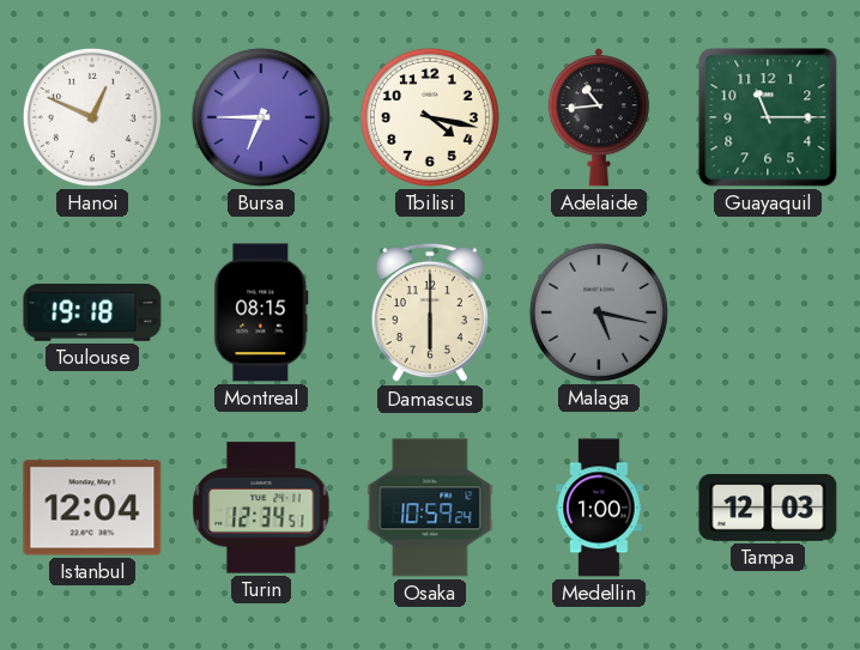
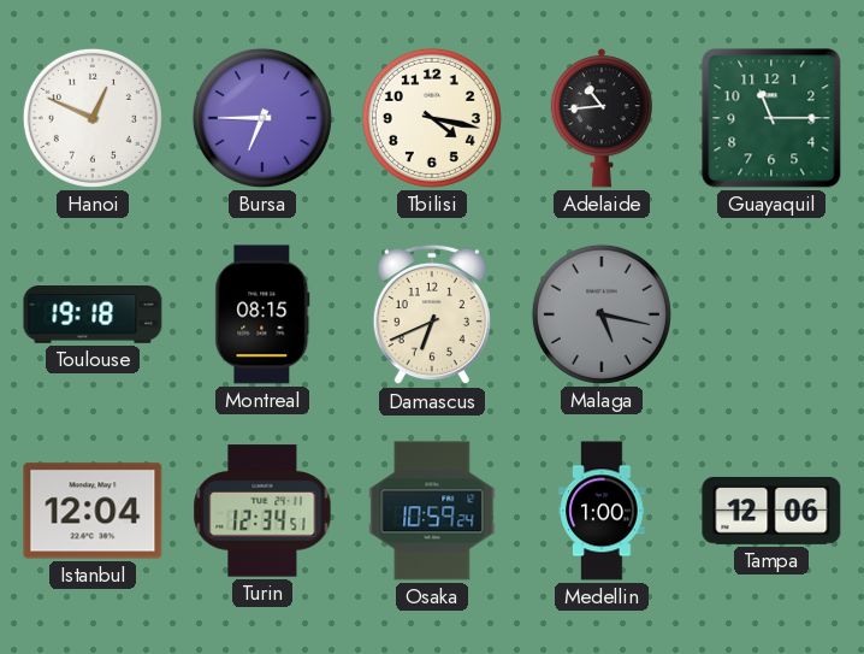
Damascus: 6:00 -> 6:41
Tampa: 12:03 -> 12:06
